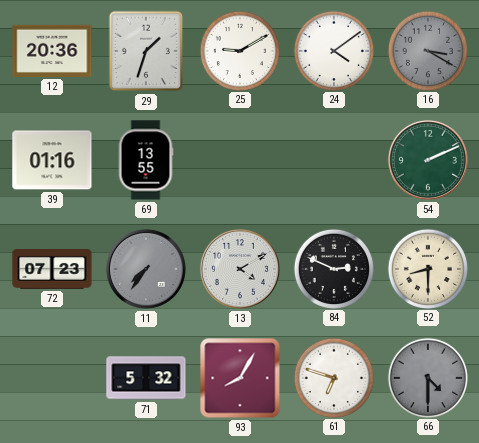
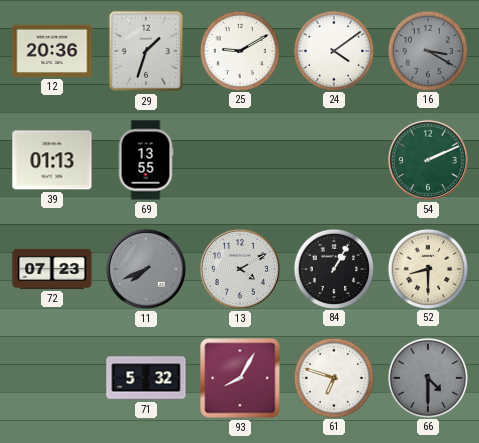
39: 01:16 -> 01:13
11: 7:36 -> 7:41
84: 2:49 -> 1:05
